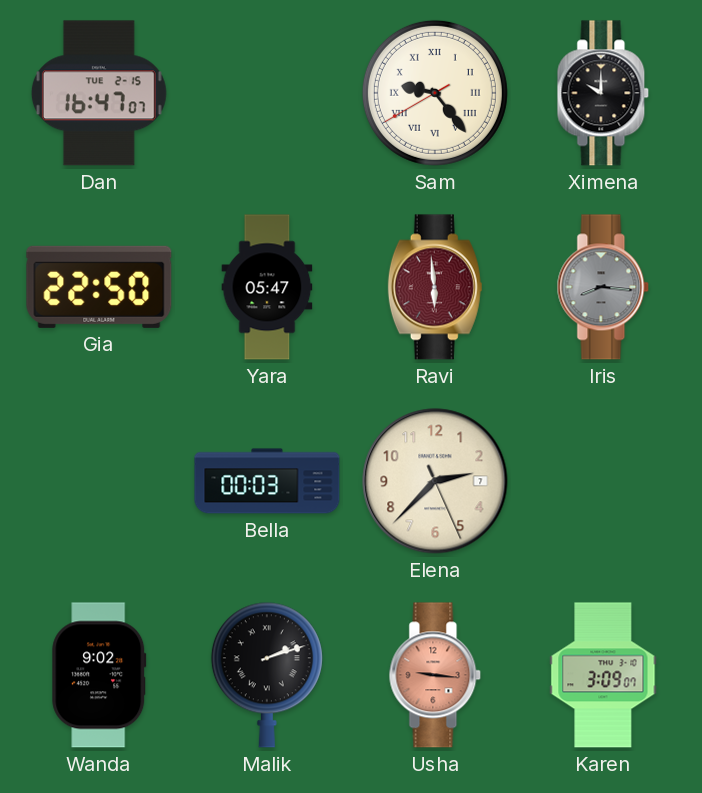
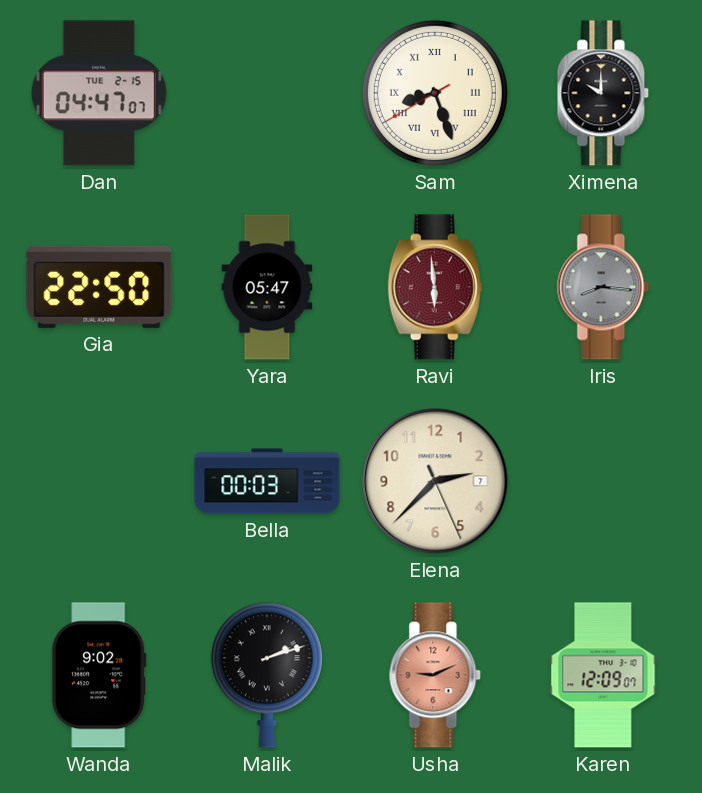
Dan: 16:47 -> 04:47
Sam: 9:23 -> 8:26
Usha: 9:16 -> 9:11
Karen: 3:09 -> 12:09
